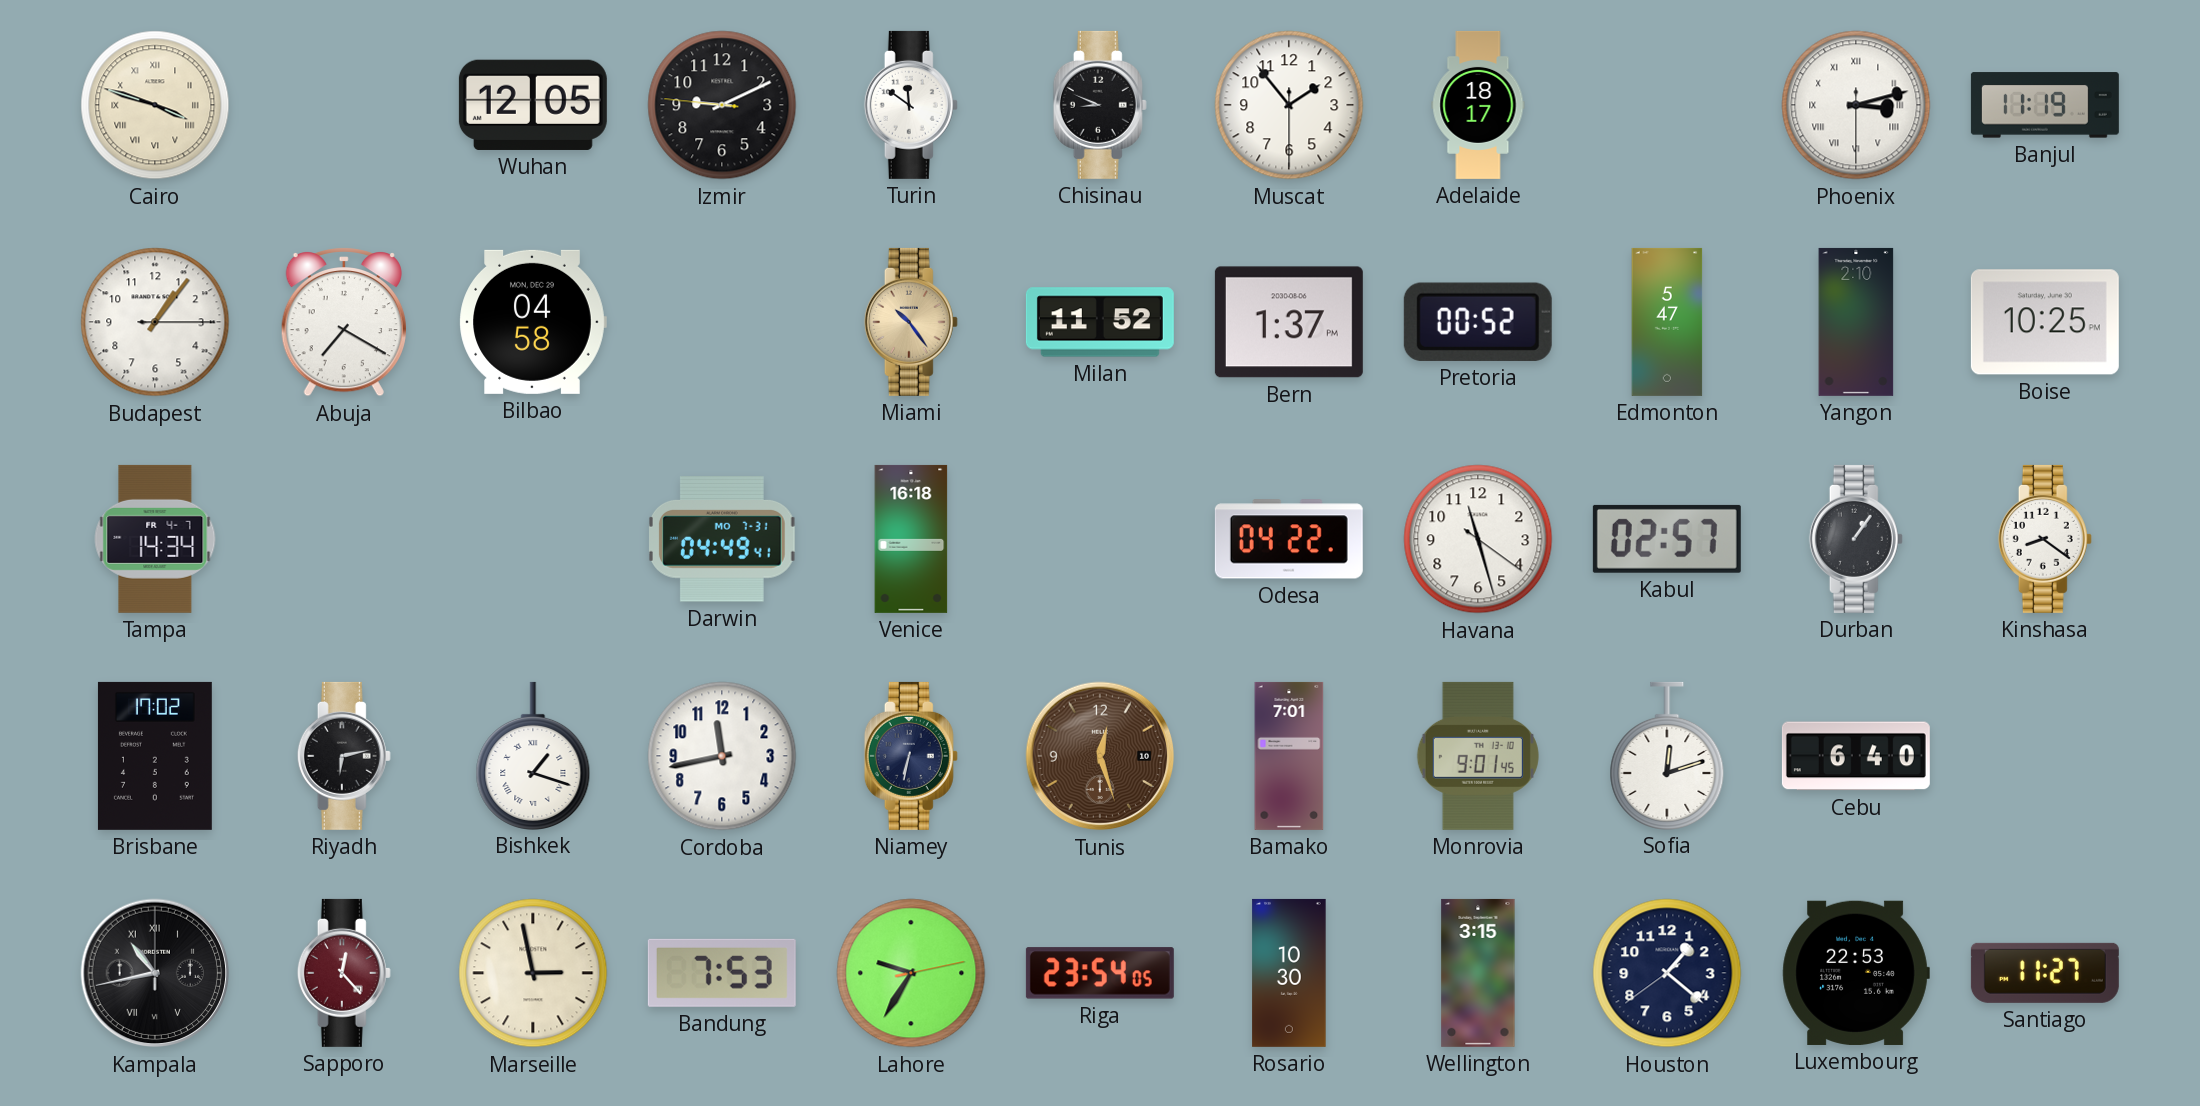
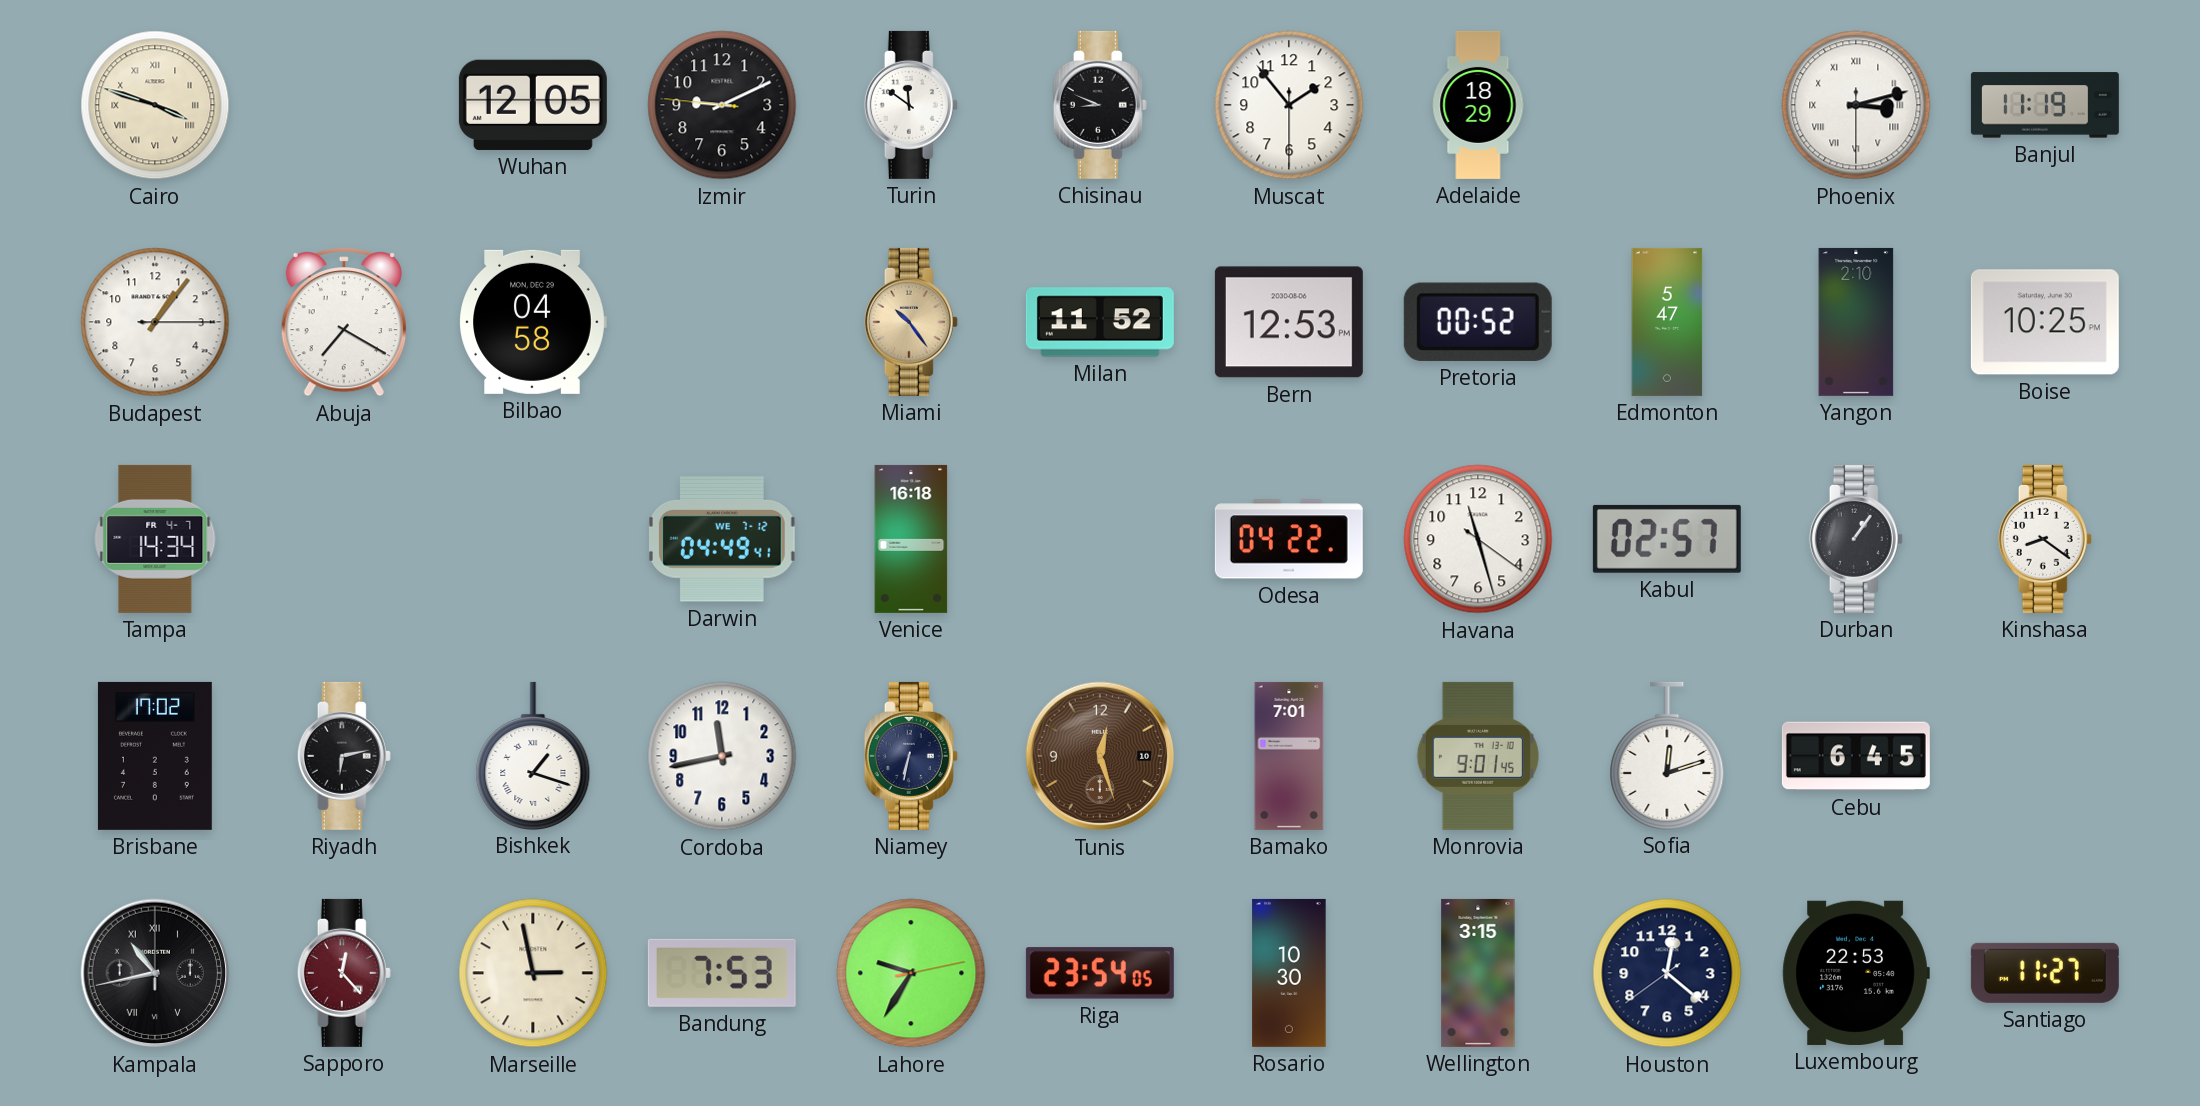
Adelaide: 18:17 -> 18:29
Bern: 1:37 -> 12:53
Darwin date: MO 7-31 -> WE 7-12
Cebu: 6:40 -> 6:45
Houston: 1:21 -> 12:21
